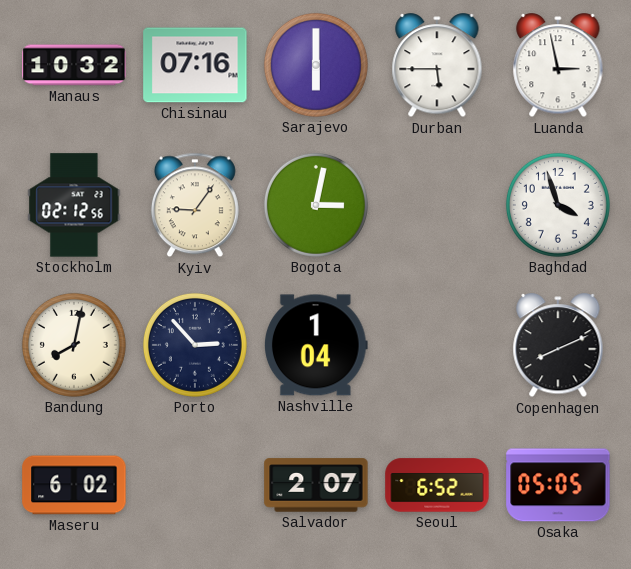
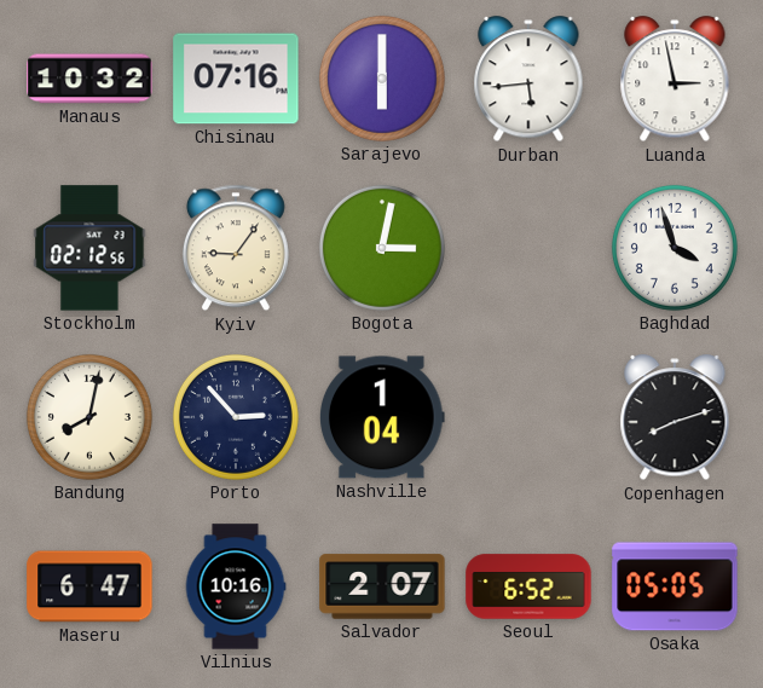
Durban: 5:45 -> 5:44
Copenhagen: 8:11 -> 8:12
Maseru: 6:02 -> 6:47
Vilnius: none -> 10:16
